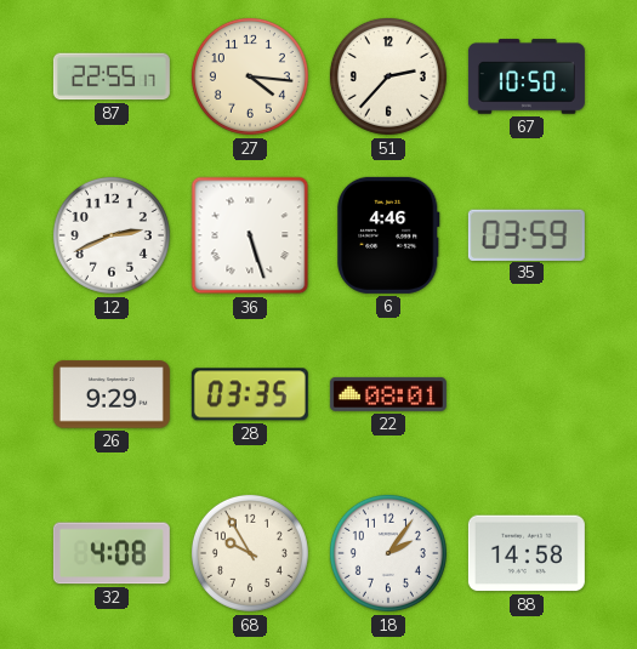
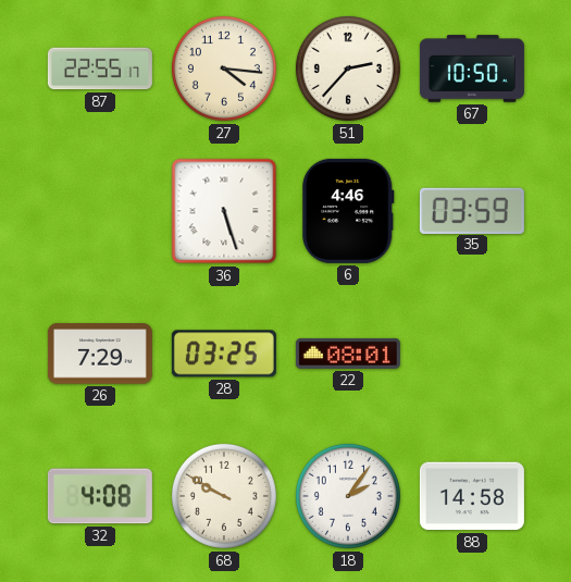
12: 2:41 -> none
26: 9:29 -> 7:29
28: 03:35 -> 03:25
68: 9:55 -> 9:50
